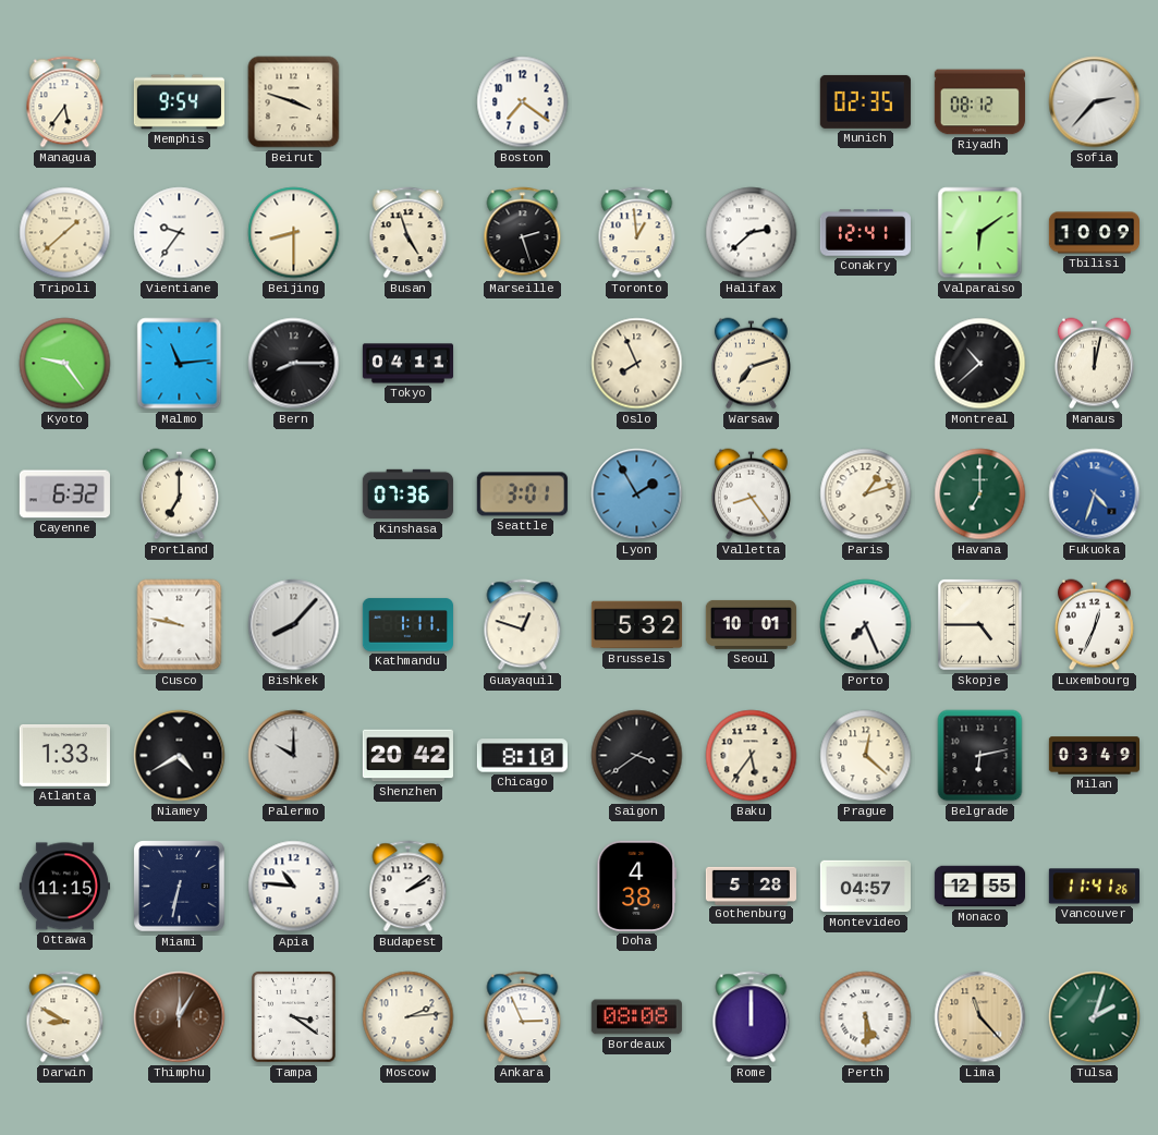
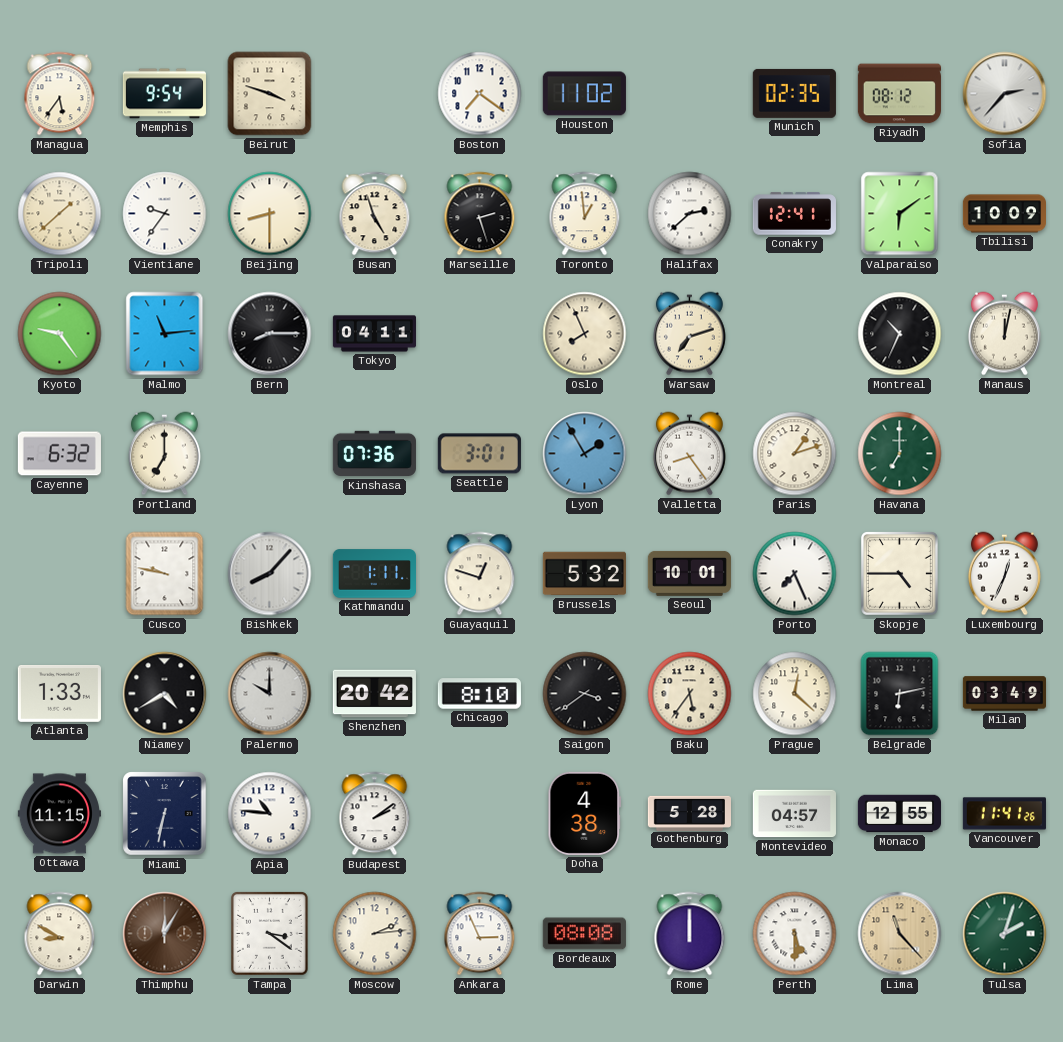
Houston: none -> 11:02
Montreal: 10:38 -> 10:34
Fukuoka: 4:33 -> none
